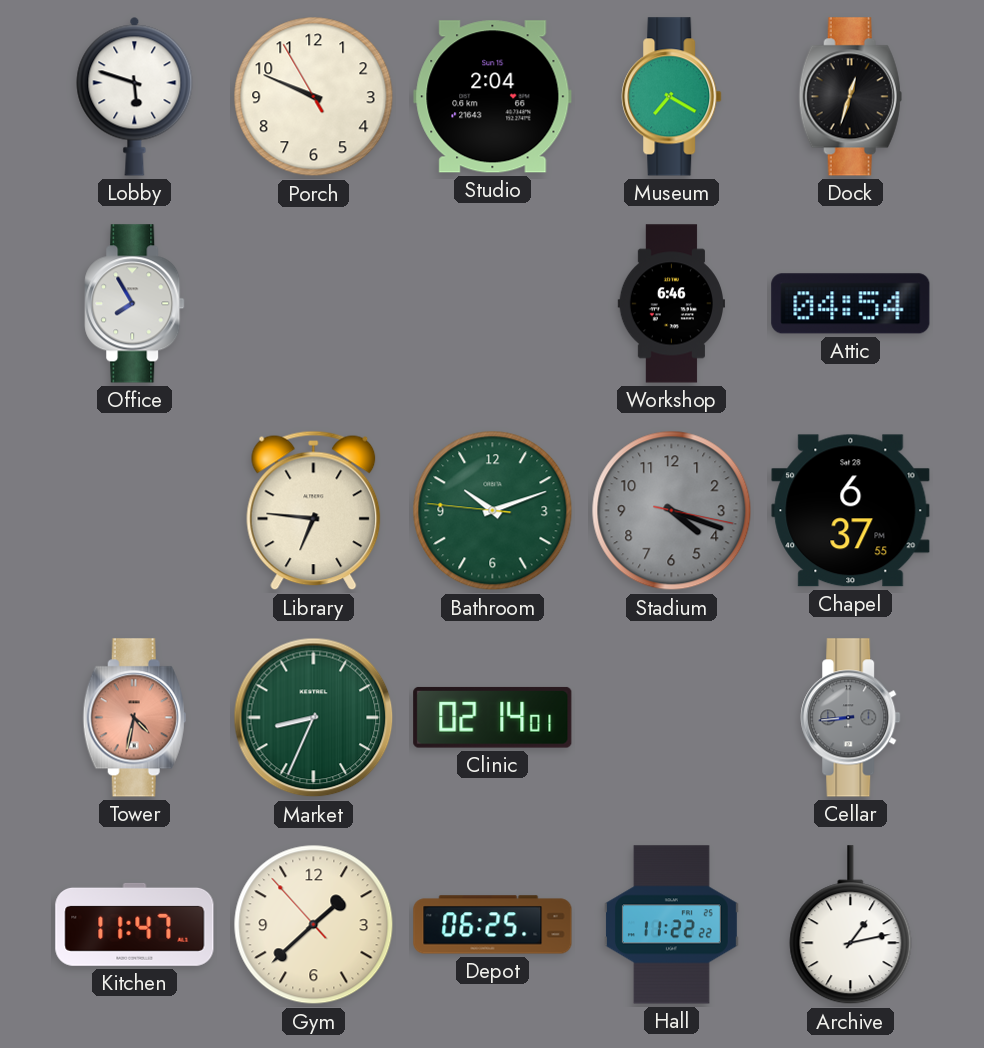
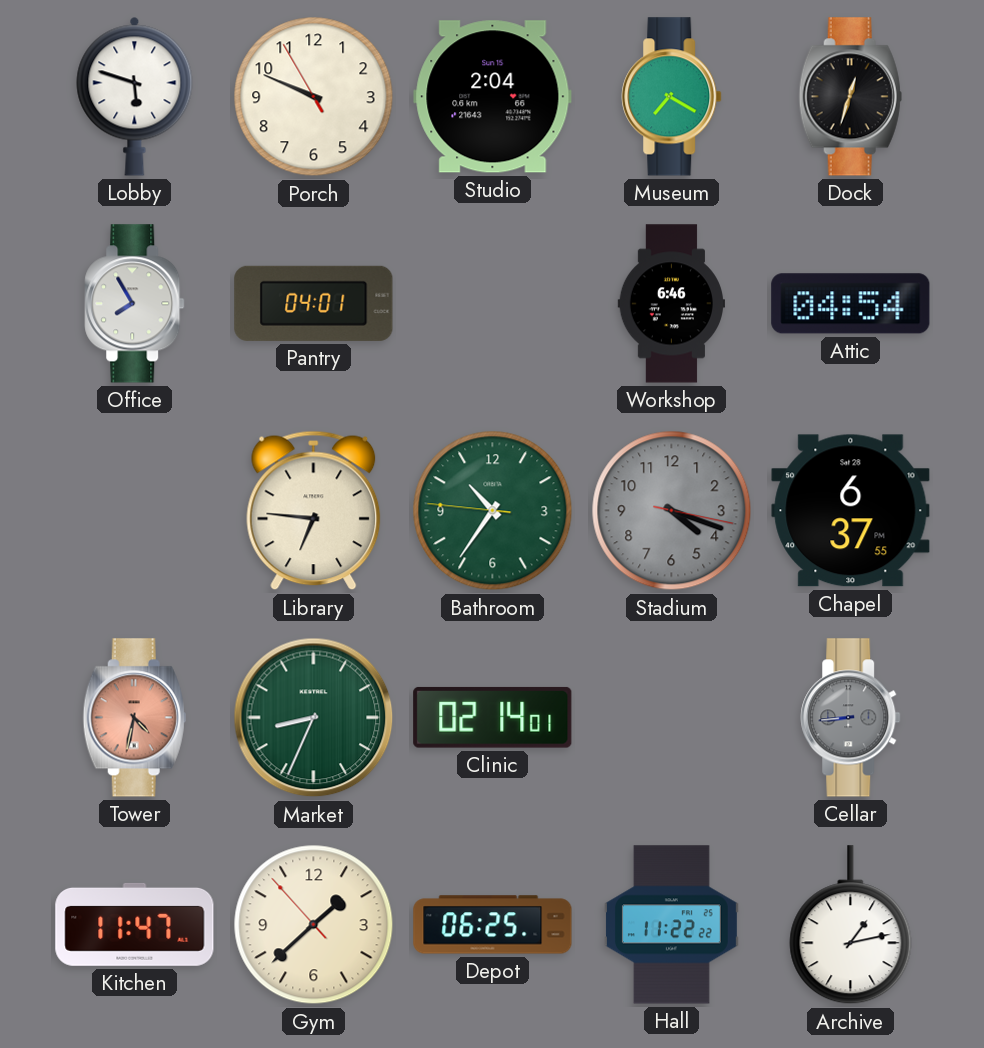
Pantry: none -> 04:01
Bathroom: 10:11 -> 10:35
